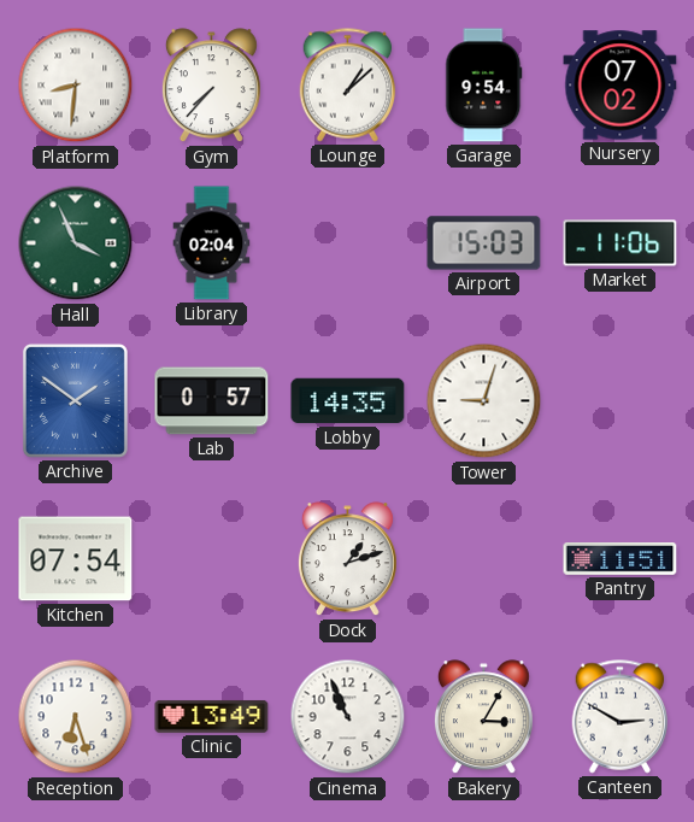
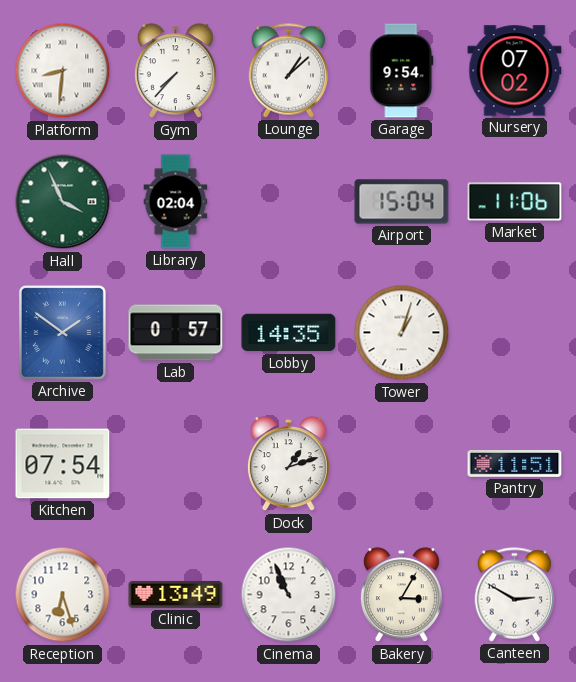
Airport: 15:03 -> 15:04
Tower: 9:03 -> 1:03
